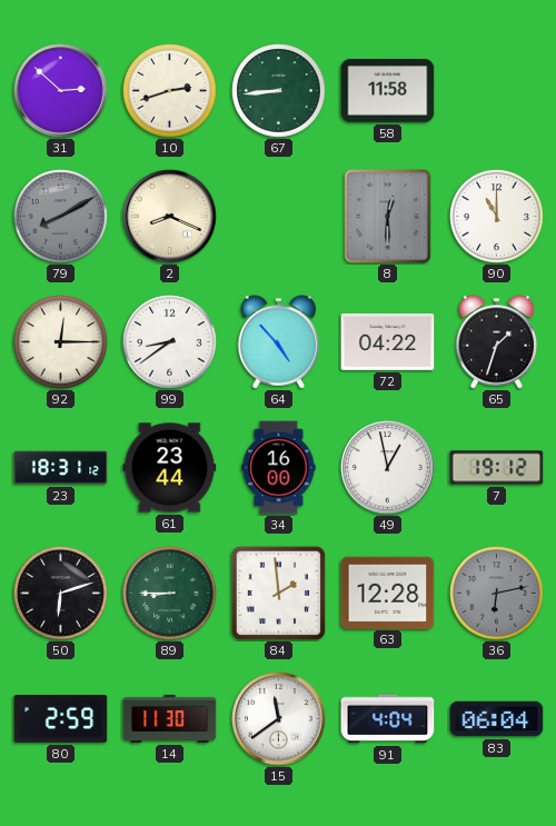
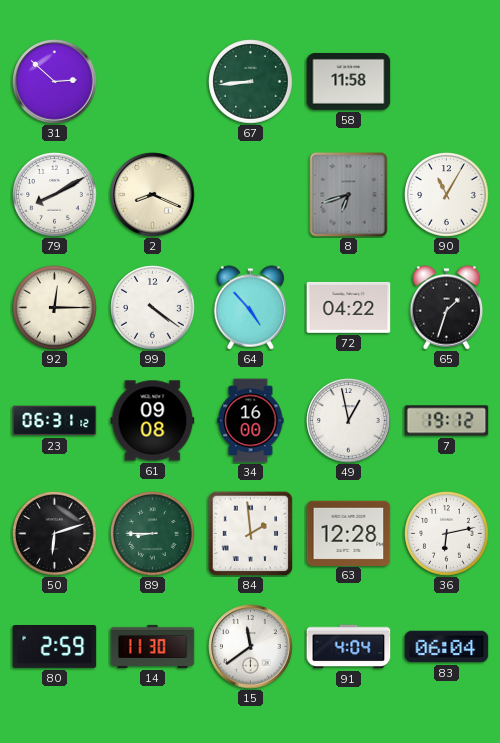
10: 2:42 -> none
79 dial: grey -> white
8: 12:30 -> 6:42
90: 11:00 -> 11:05
99: 8:39 -> 4:21
23: 18:31 -> 06:31
61: 23:44 -> 09:08
36 dial: grey -> white
